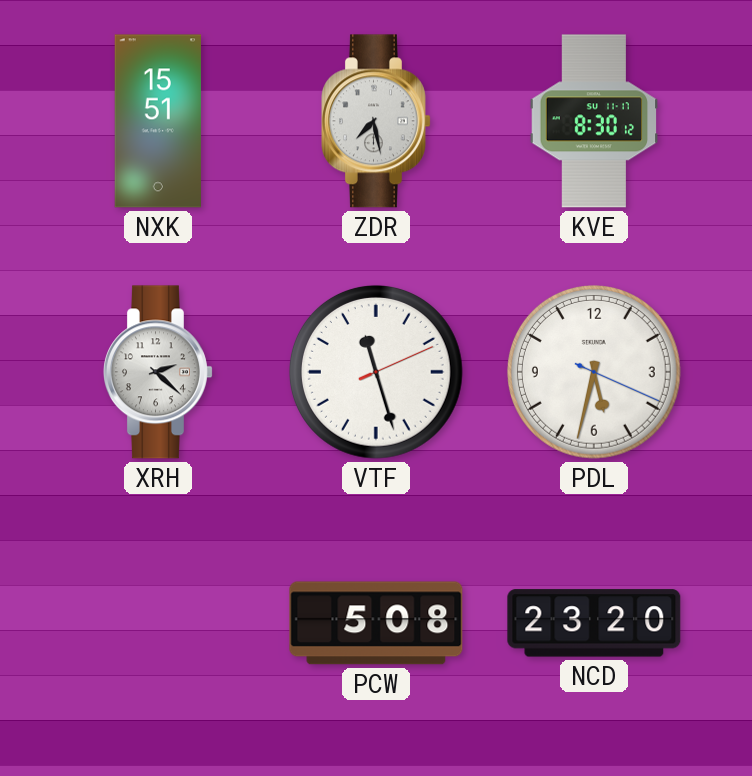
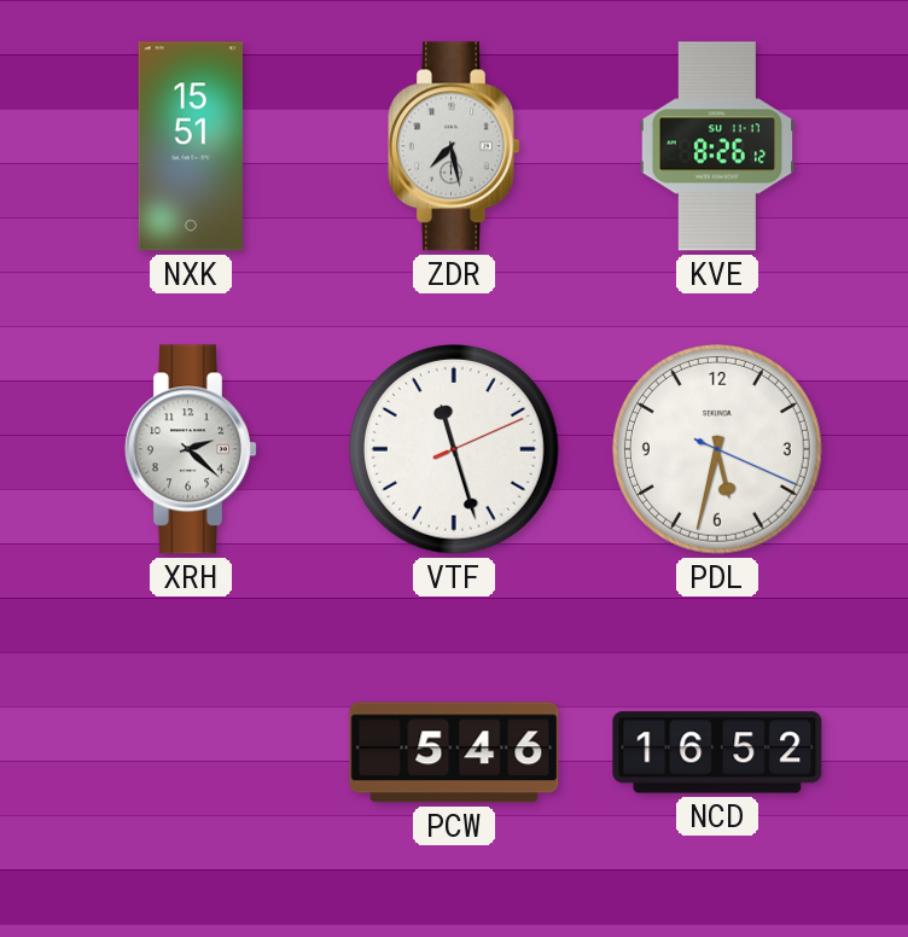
KVE: 8:30 -> 8:26
PCW: 5:08 -> 5:46
NCD: 23:20 -> 16:52
